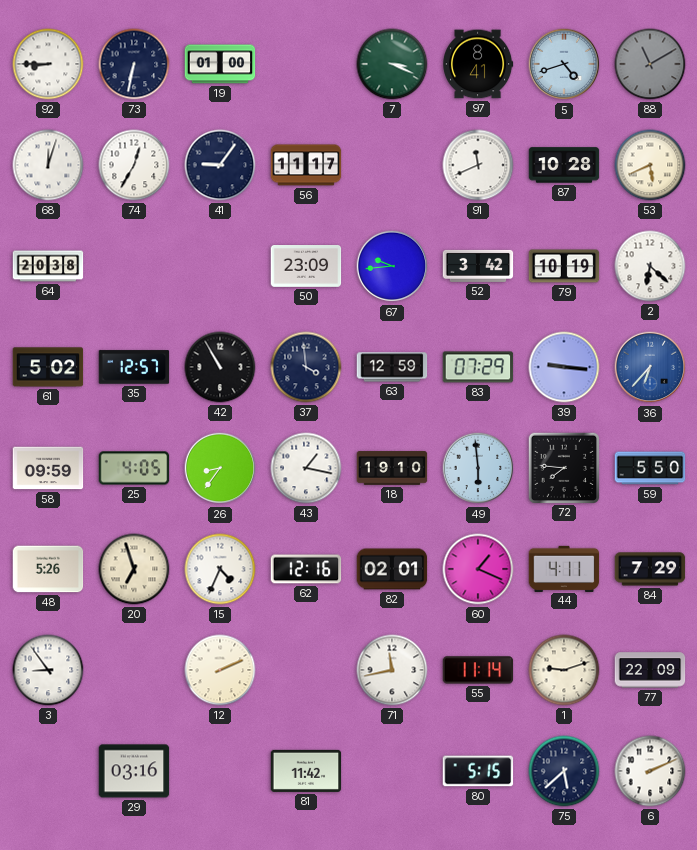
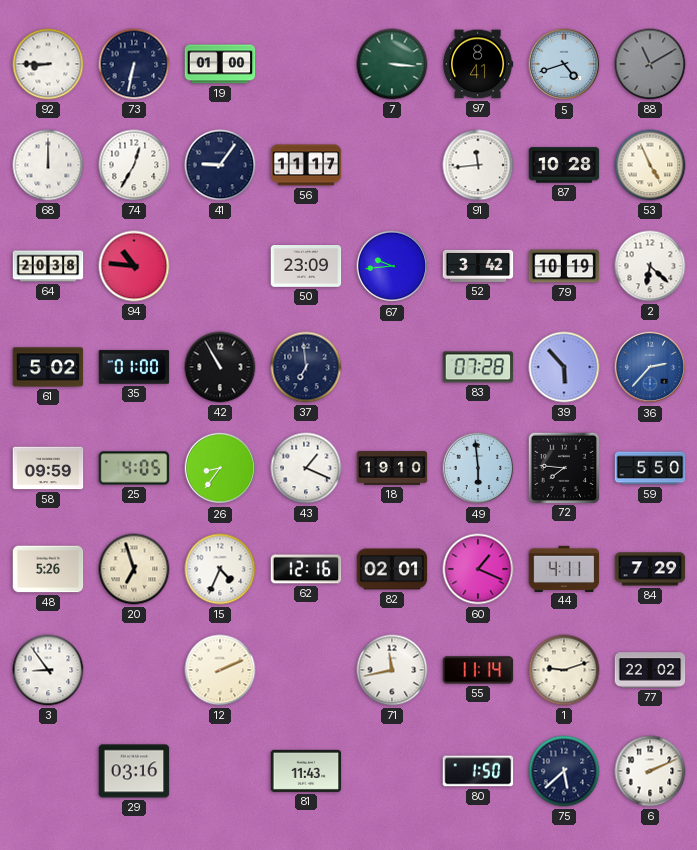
7: 3:19 -> 3:16
68: 12:03 -> 12:00
91: 11:41 -> 11:44
53: 5:41 -> 4:56
94: none -> 10:46
35: 12:57 -> 01:00
37: 3:59 -> 6:59
63: 12:59 -> none
83: 07:29 -> 07:28
39: 9:16 -> 5:53
36: 6:37 -> 2:37
43: 1:17 -> 1:19
77: 22:09 -> 22:02
81: 11:42 -> 11:43
80: 5:15 -> 1:50
